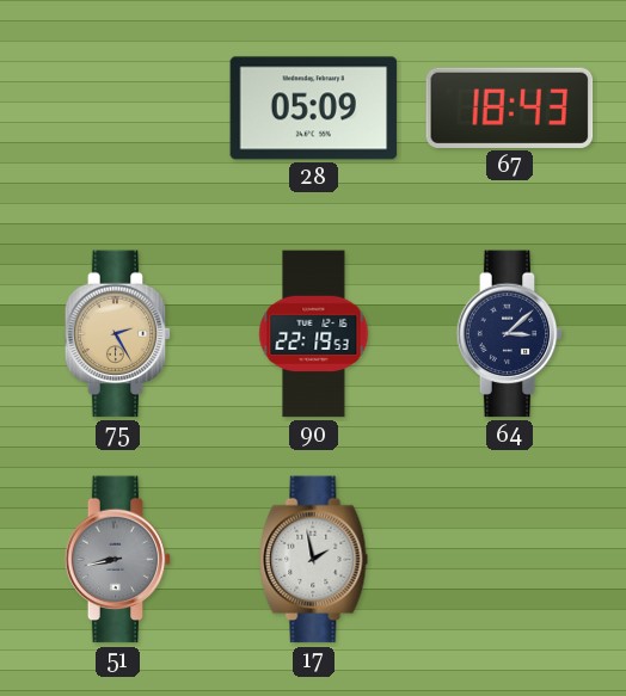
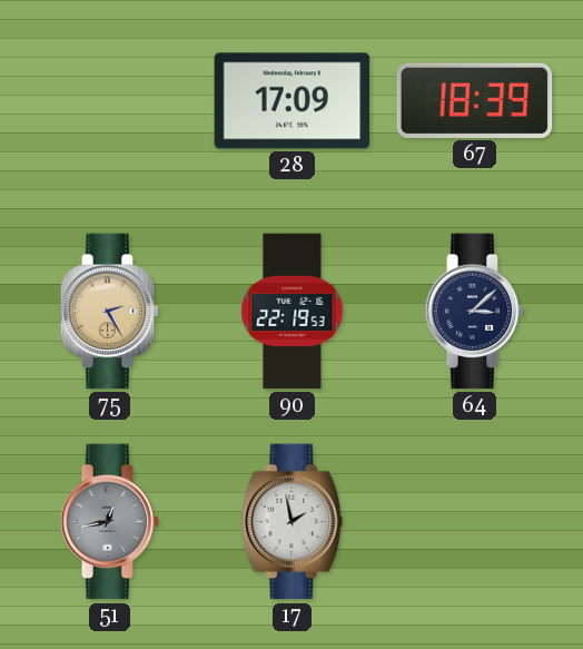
28: 05:09 -> 17:09
67: 18:43 -> 18:39
51: 8:43 -> 12:43
